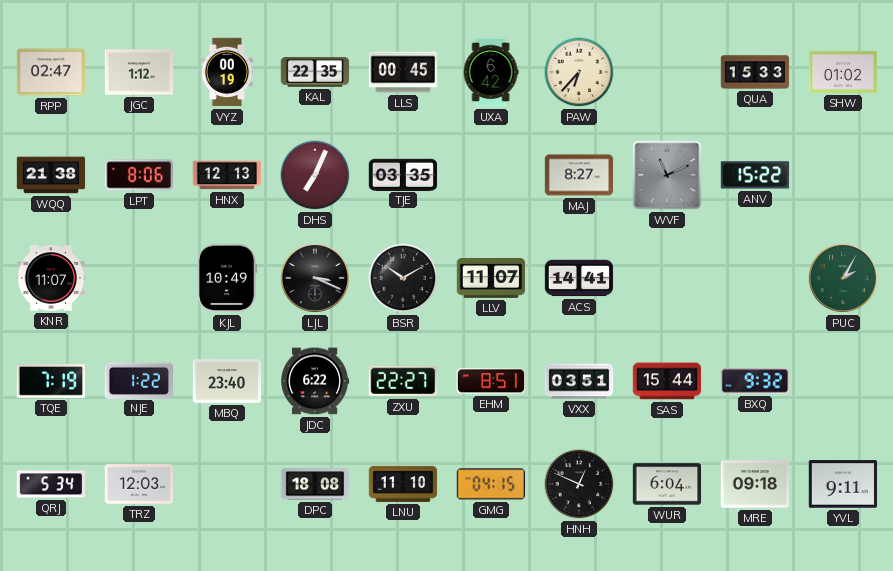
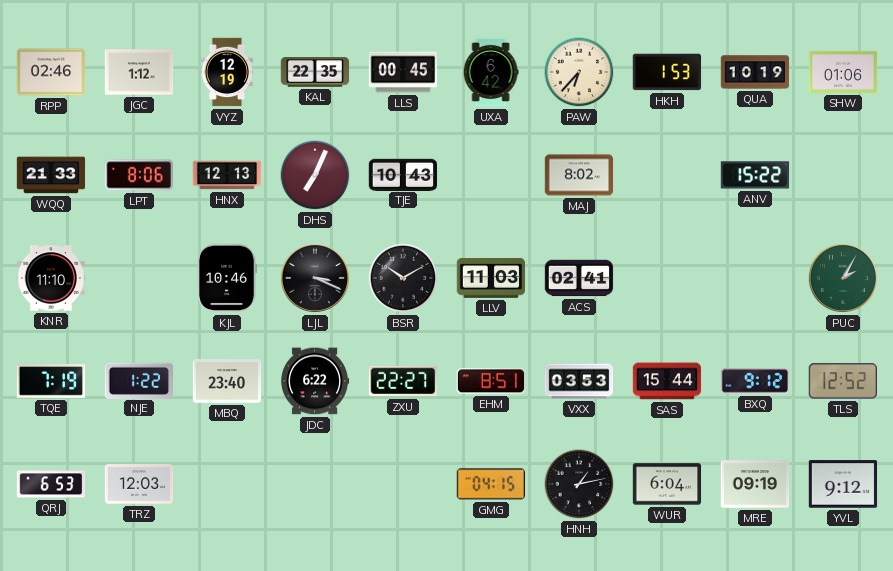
RPP: 02:47 -> 02:46
VYZ: 00:19 -> 12:19
HKH: none -> 1:53
QUA: 15:33 -> 10:19
SHW: 01:02 -> 01:06
WQQ: 21:38 -> 21:33
TJE: 03:35 -> 10:43
MAJ: 8:27 -> 8:02
WVF: 11:11 -> none
KNR: 11:07 -> 11:10
KJL: 10:49 -> 10:46
LLV: 11:07 -> 11:03
ACS: 14:41 -> 02:41
VXX: 03:51 -> 03:53
BXQ: 9:32 -> 9:12
TLS: none -> 12:52
QRJ: 5:34 -> 6:53
DPC: 18:08 -> none
LNU: 11:10 -> none
HNH: 12:49 -> 1:13
MRE: 09:18 -> 09:19
YVL: 9:11 -> 9:12
